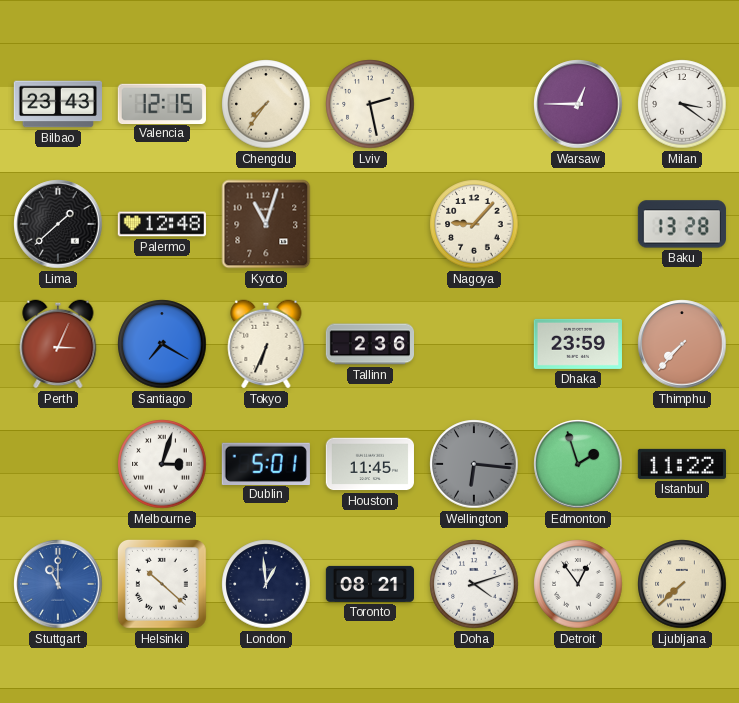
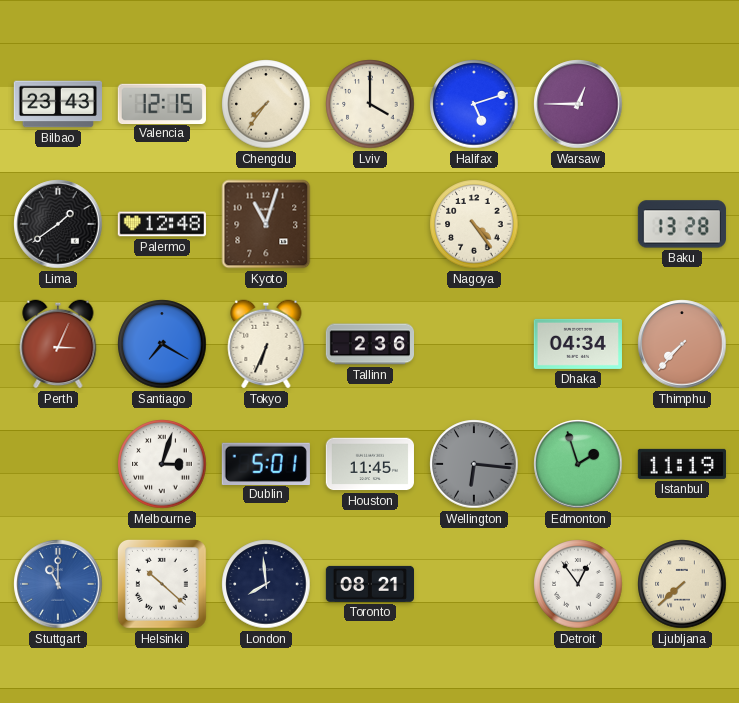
Lviv: 2:28 -> 4:00
Halifax: none -> 5:12
Milan: 3:21 -> none
Lima: 1:38 -> 1:39
Nagoya: 9:07 -> 4:24
Dhaka: 23:59 -> 04:34
Istanbul: 11:22 -> 11:19
London: 12:59 -> 7:59
Doha: 4:12 -> none
